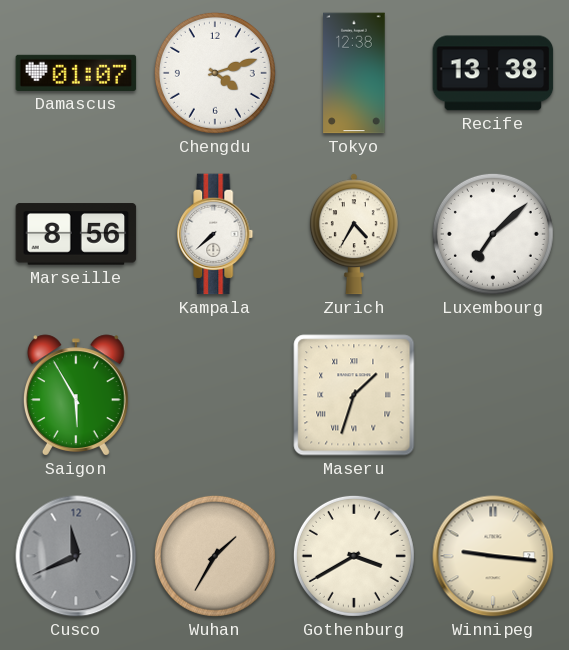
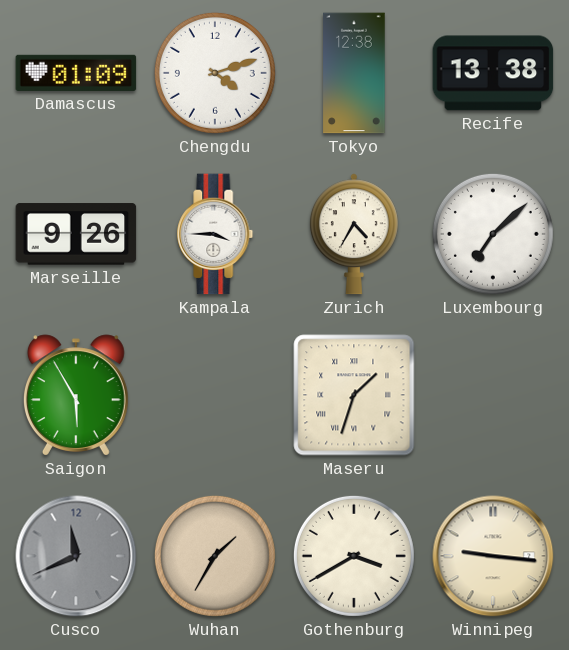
Damascus: 01:07 -> 01:09
Marseille: 8:56 -> 9:26
Kampala: 7:38 -> 3:45
